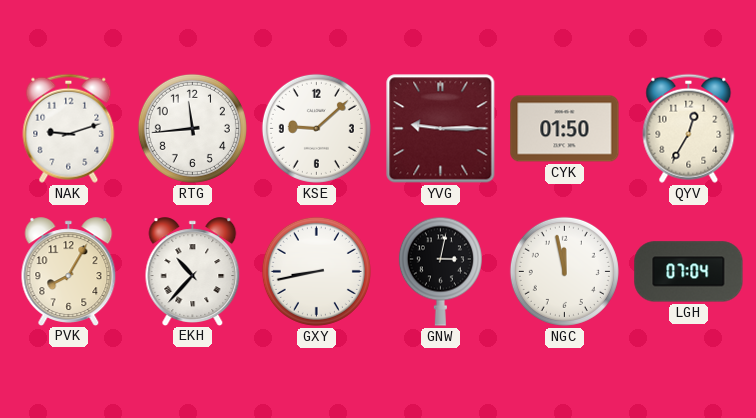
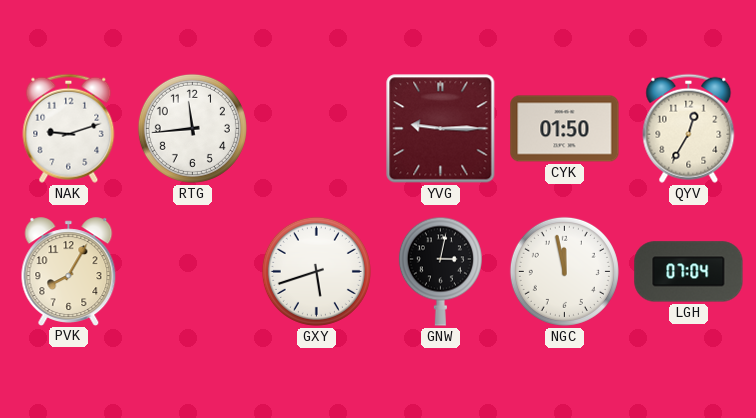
KSE: 9:08 -> none
EKH: 10:37 -> none
GXY: 8:43 -> 5:42
